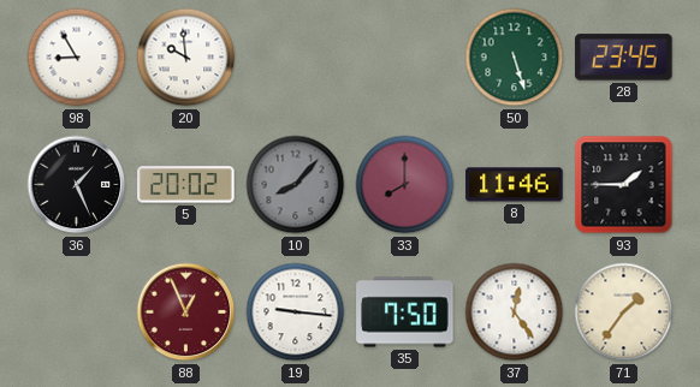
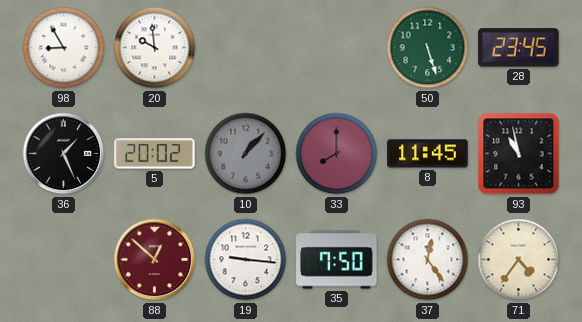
10: 8:07 -> 1:07
8: 11:46 -> 11:45
93: 1:45 -> 10:58
88: 12:56 -> 12:52
71: 1:36 -> 4:36
